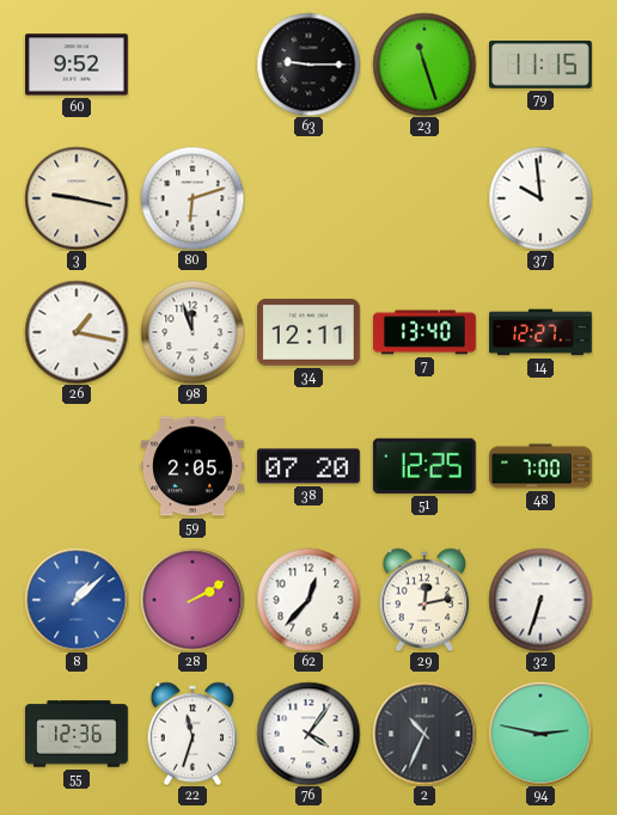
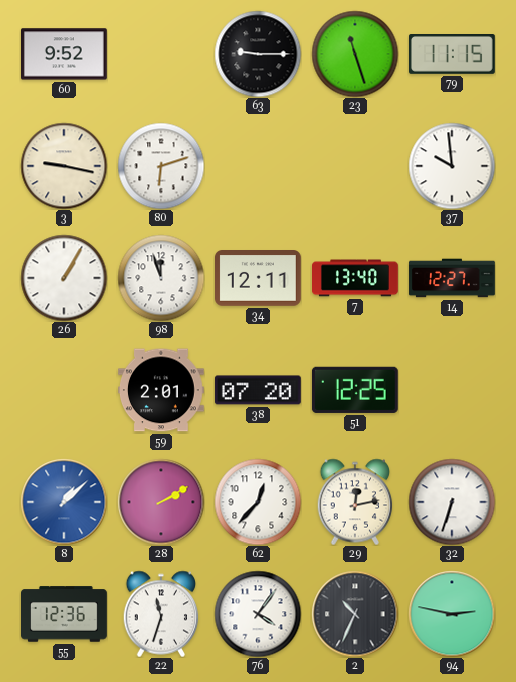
26: 1:17 -> 1:05
59: 2:05 -> 2:01
48: 7:00 -> none
